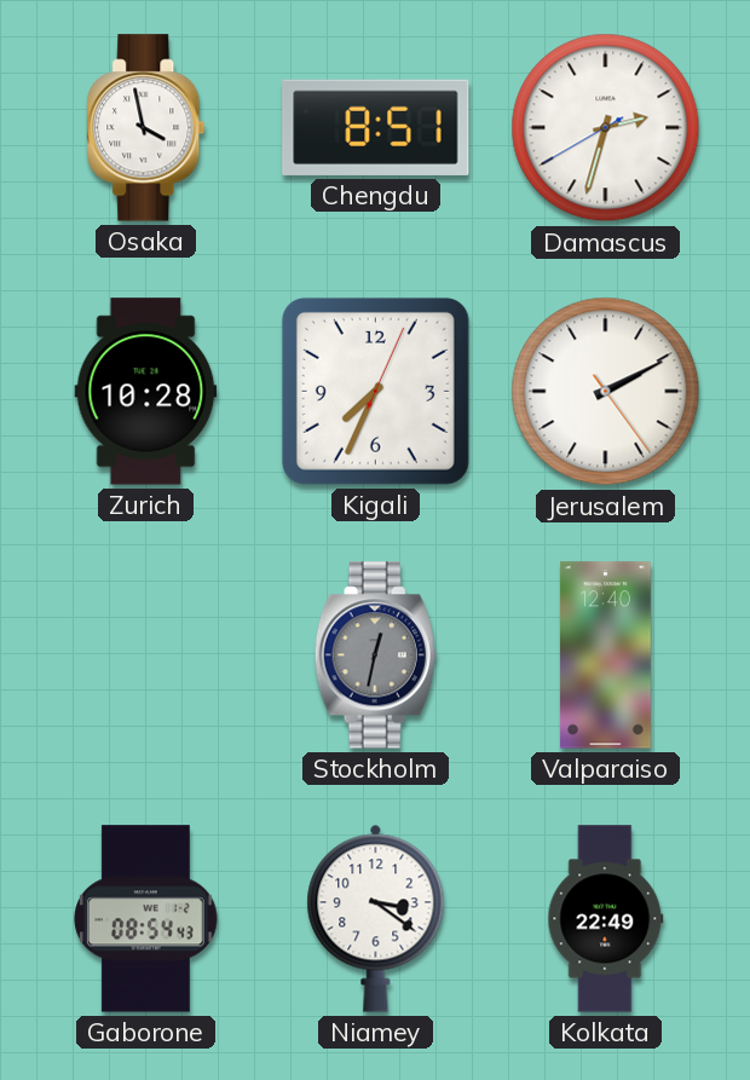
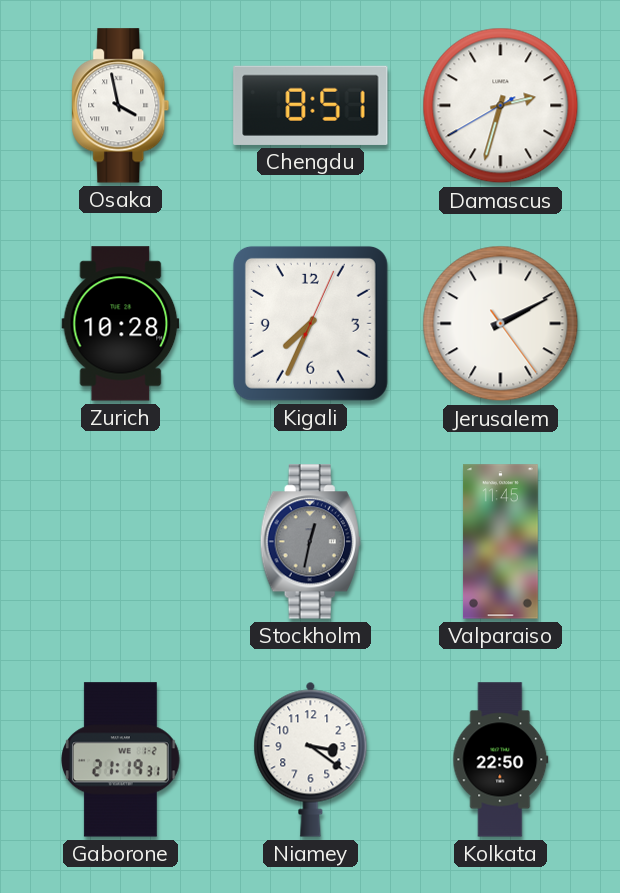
Valparaiso: 12:40 -> 11:45
Gaborone: 08:54 -> 21:19
Kolkata: 22:49 -> 22:50
